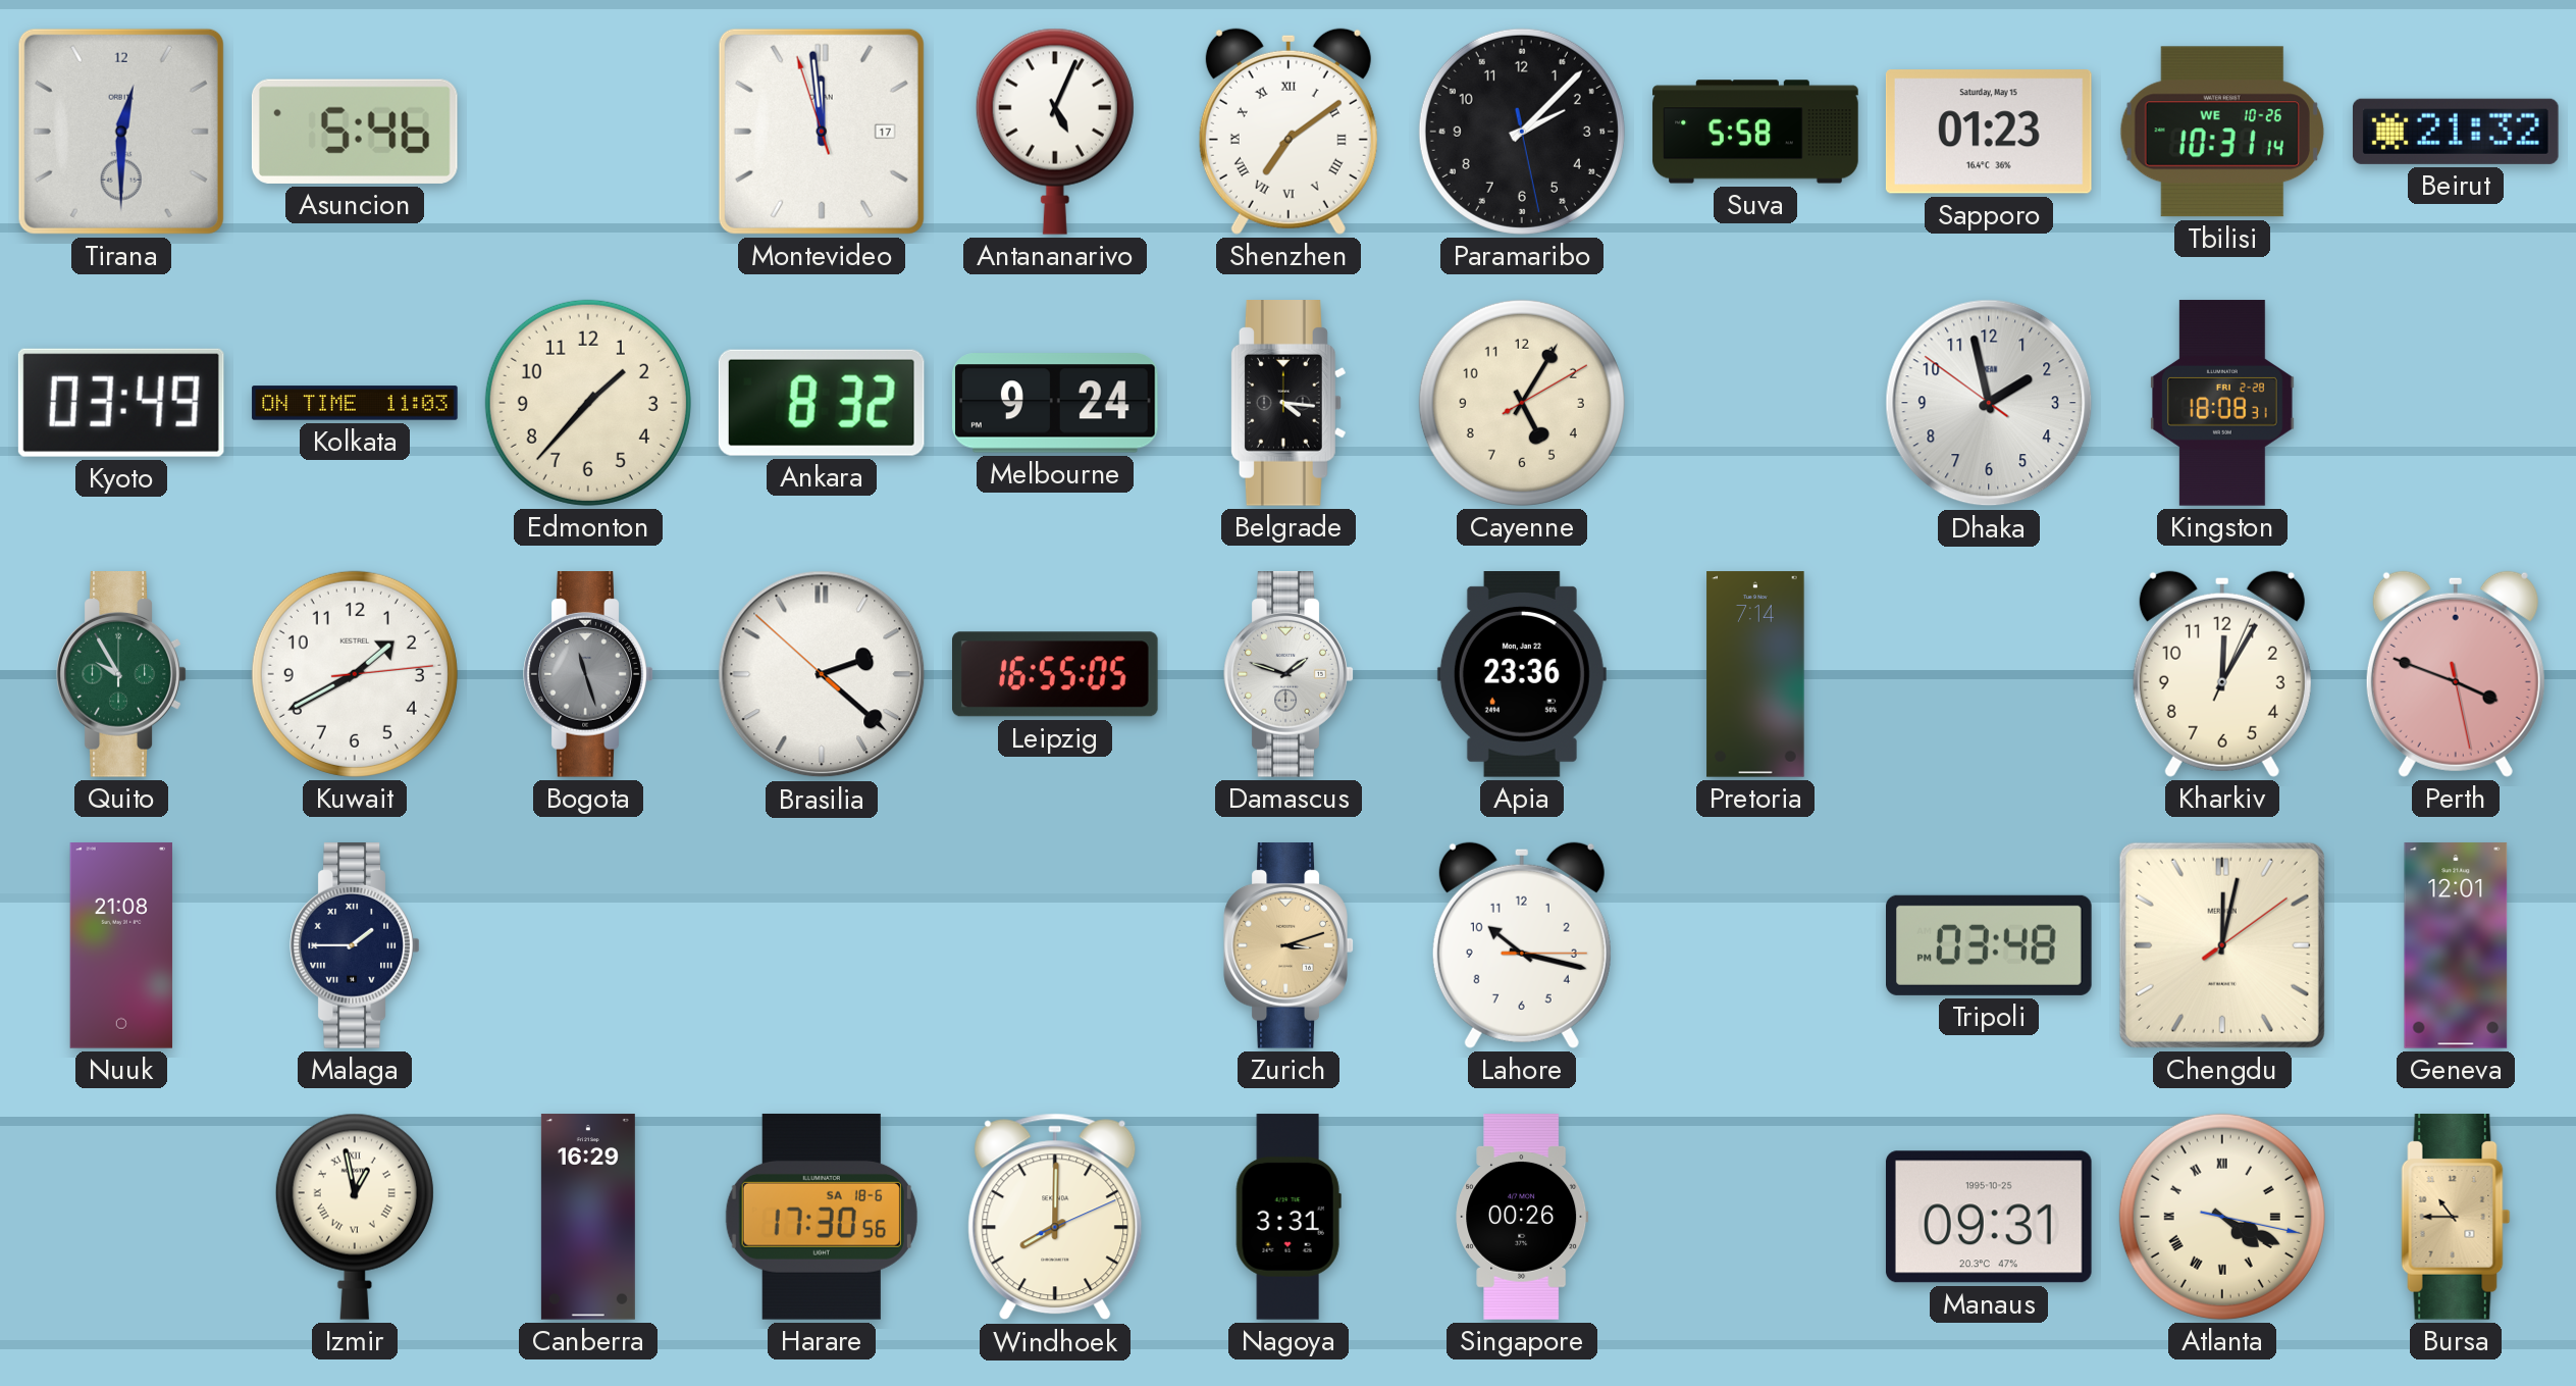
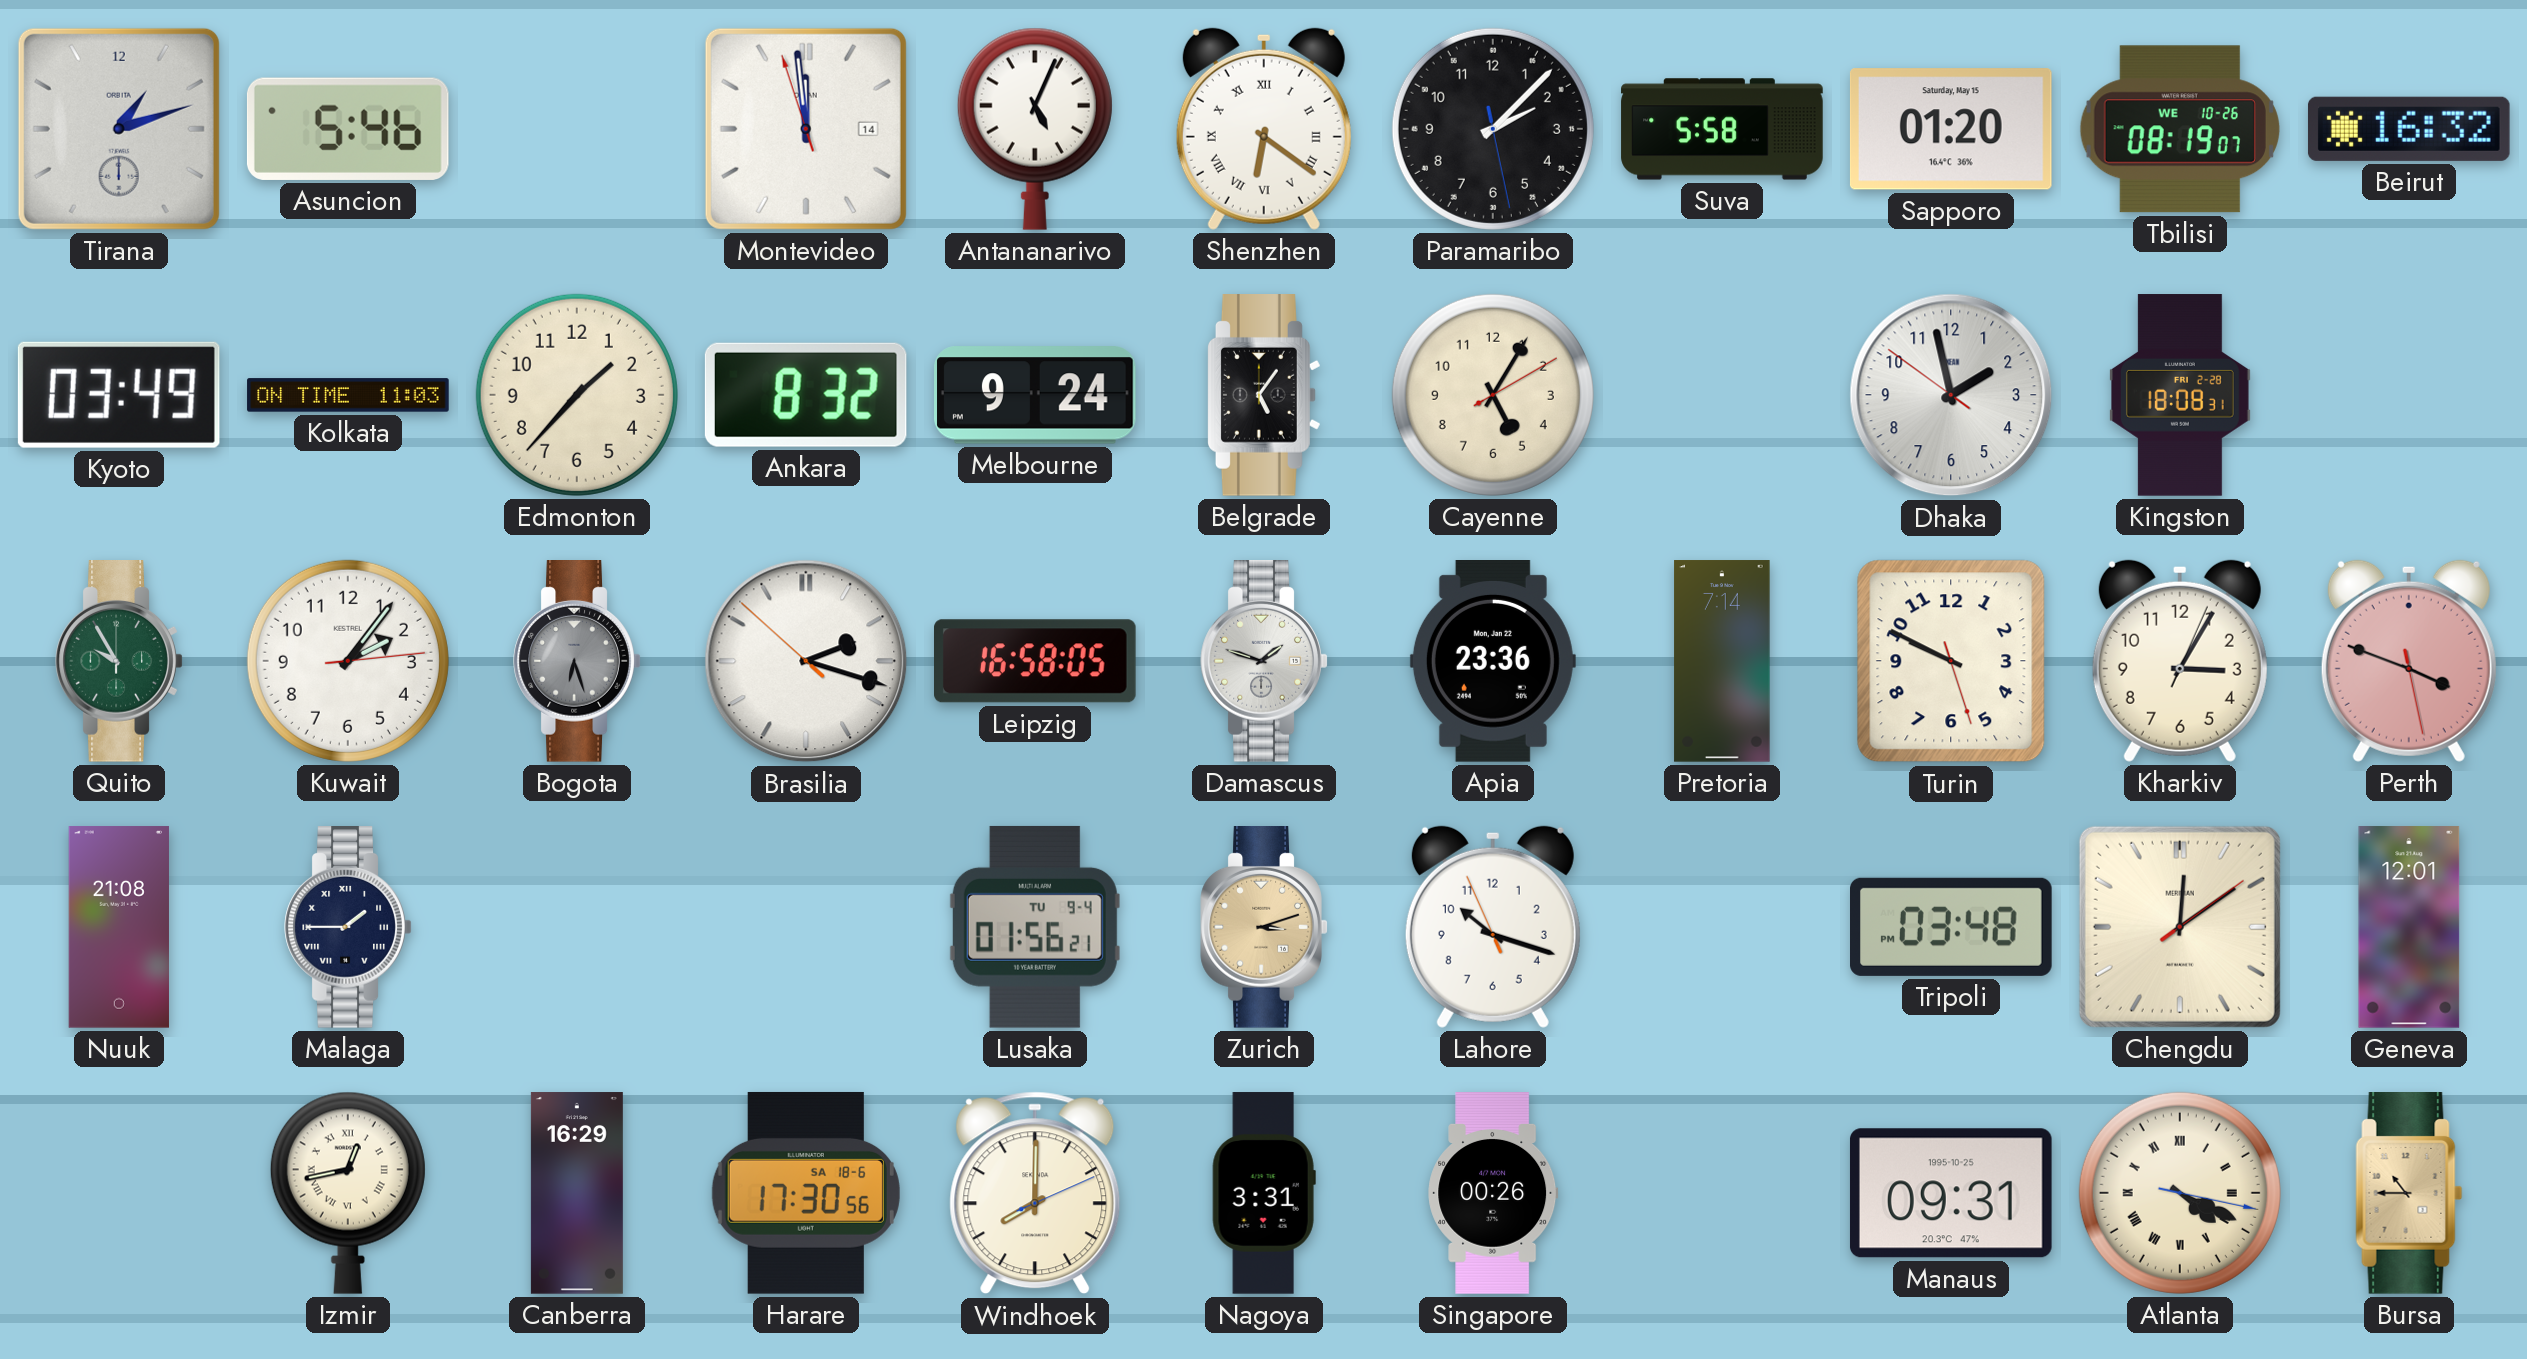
Tirana: 12:30 -> 1:12
Montevideo date: 17 -> 14
Shenzhen: 7:09 -> 6:21
Sapporo: 01:23 -> 01:20
Tbilisi: 10:31 -> 08:19
Beirut: 21:32 -> 16:32
Belgrade: 4:16 -> 5:06
Kuwait: 1:40 -> 2:06
Bogota: 11:27 -> 6:27
Brasilia: 2:21 -> 2:17
Leipzig: 16:55 -> 16:58
Turin: none -> 9:49
Kharkiv: 12:05 -> 3:05
Lusaka: none -> 01:56
Lahore: 10:17:15 -> 10:17:56
Chengdu: 12:02 -> 12:09
Izmir: 12:58 -> 12:43
